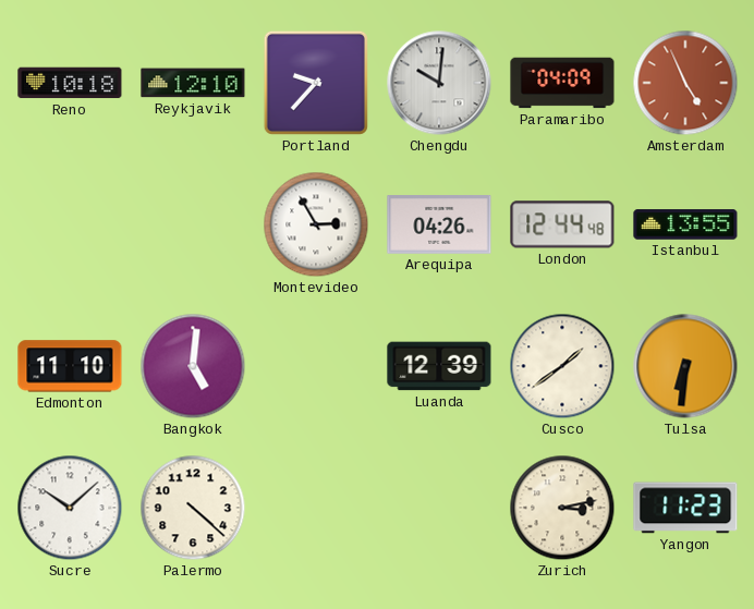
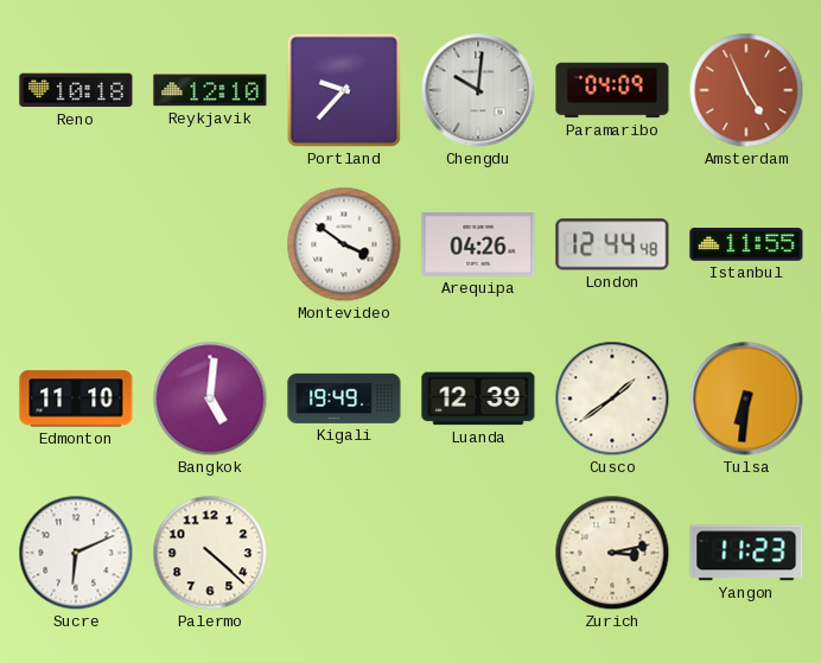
Montevideo: 2:55 -> 3:51
Istanbul: 13:55 -> 11:55
Kigali: none -> 19:49
Sucre: 10:08 -> 6:11
